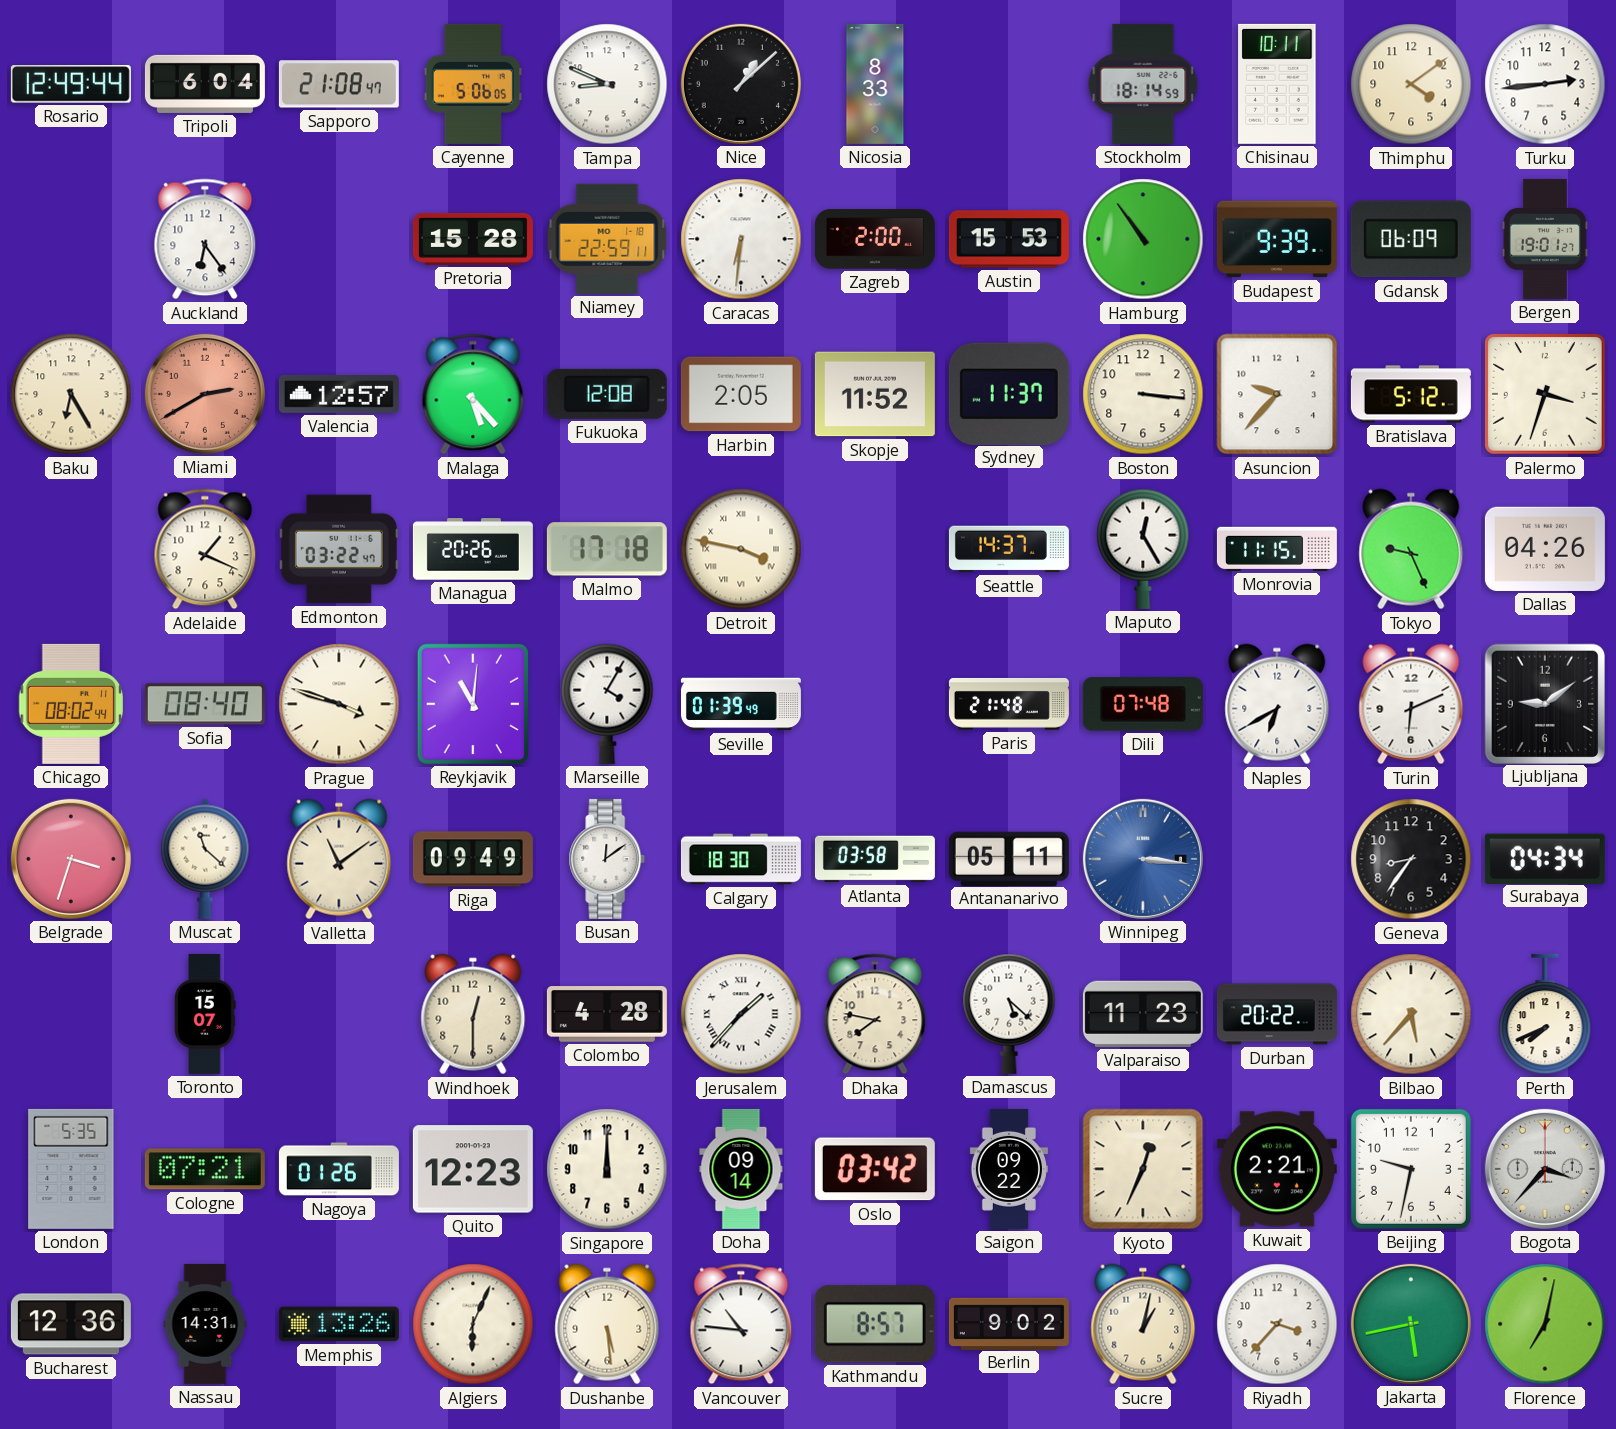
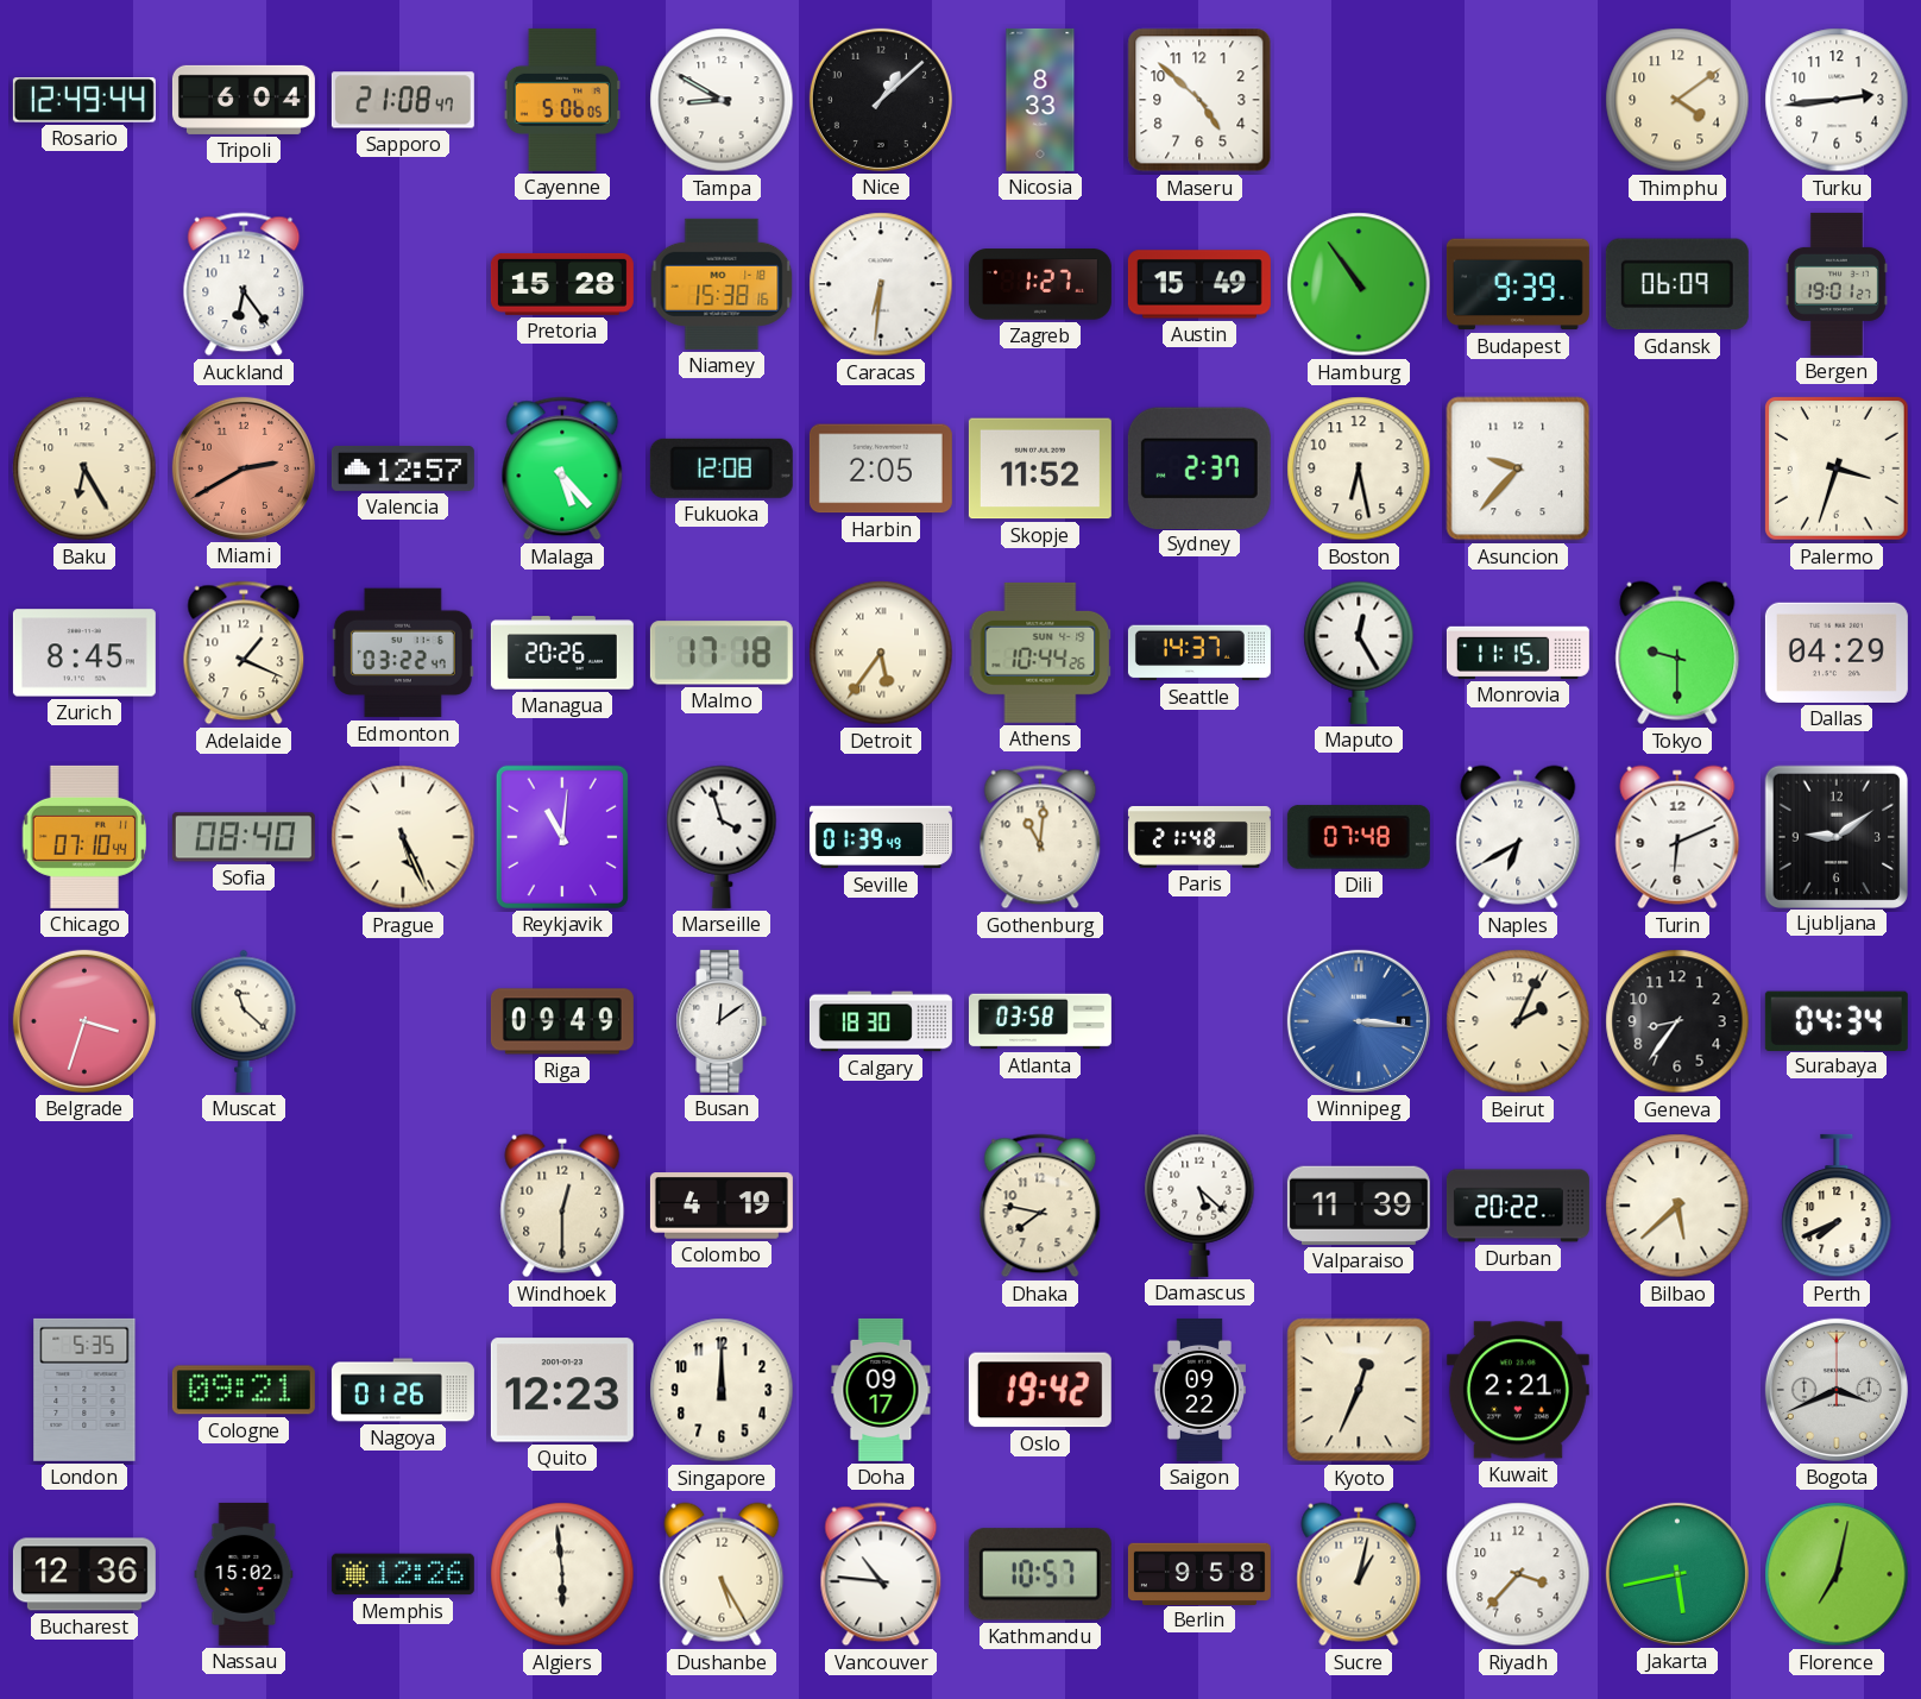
Tampa: 8:49 -> 8:50
Maseru: none -> 4:52
Stockholm: 18:14 -> none
Chisinau: 10:11 -> none
Niamey: 22:59 -> 15:38
Zagreb: 2:00 -> 1:27
Austin: 15:53 -> 15:49
Sydney: 11:37 -> 2:37
Boston: 3:16 -> 6:28
Bratislava: 5:12 -> none
Zurich: none -> 8:45
Detroit: 3:47 -> 5:36
Athens: none -> 10:44
Tokyo: 9:26 -> 9:30
Dallas: 04:26 -> 04:29
Chicago: 08:02 -> 07:10
Prague: 3:48 -> 5:26
Marseille: 4:05 -> 3:57
Gothenburg: none -> 11:01
Valletta: 11:09 -> none
Antananarivo: 05:11 -> none
Beirut: none -> 2:04
Toronto: 15:07 -> none
Colombo: 4:28 -> 4:19
Jerusalem: 1:37 -> none
Valparaiso: 11:23 -> 11:39
Bilbao: 5:37 -> 5:38
Cologne: 07:21 -> 09:21
Doha: 09:14 -> 09:17
Oslo: 03:42 -> 19:42
Beijing: 9:32 -> none
Bogota: 3:37 -> 3:41
Nassau: 14:31 -> 15:02
Memphis: 13:26 -> 12:26
Algiers: 6:04 -> 5:59
Dushanbe: 5:29 -> 5:25
Kathmandu: 8:57 -> 10:57
Berlin: 9:02 -> 9:58
